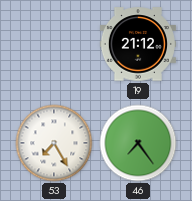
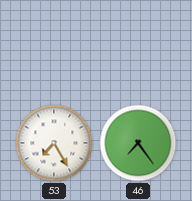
19: 21:12 -> none
